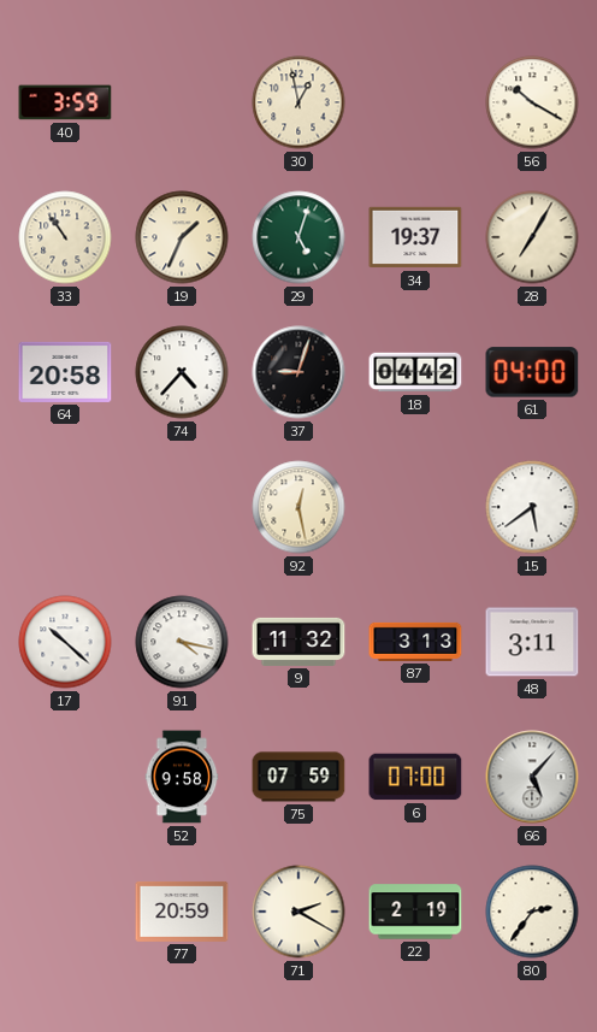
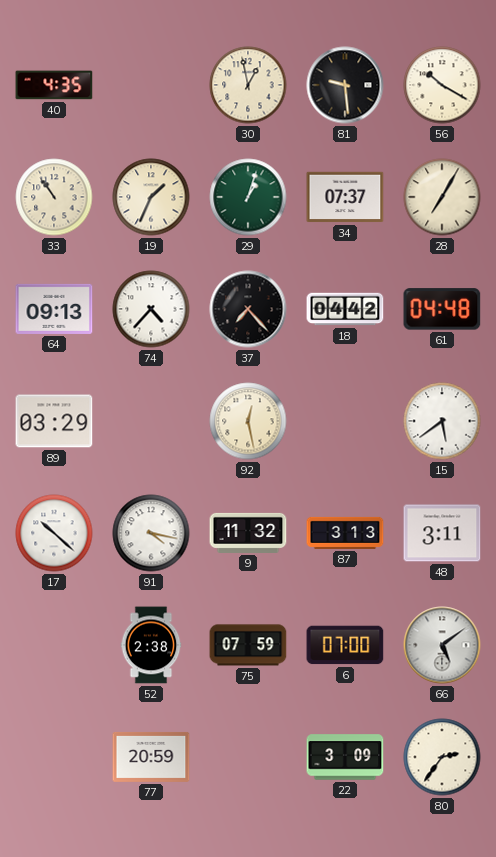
40: 3:59 -> 4:35
81: none -> 9:29
29: 5:03 -> 1:03
34: 19:37 -> 07:37
64: 20:58 -> 09:13
37: 9:03 -> 7:23
61: 04:00 -> 04:48
89: none -> 03:29
52: 9:58 -> 2:38
66: 5:07 -> 5:09
71: 2:20 -> none
22: 2:19 -> 3:09
